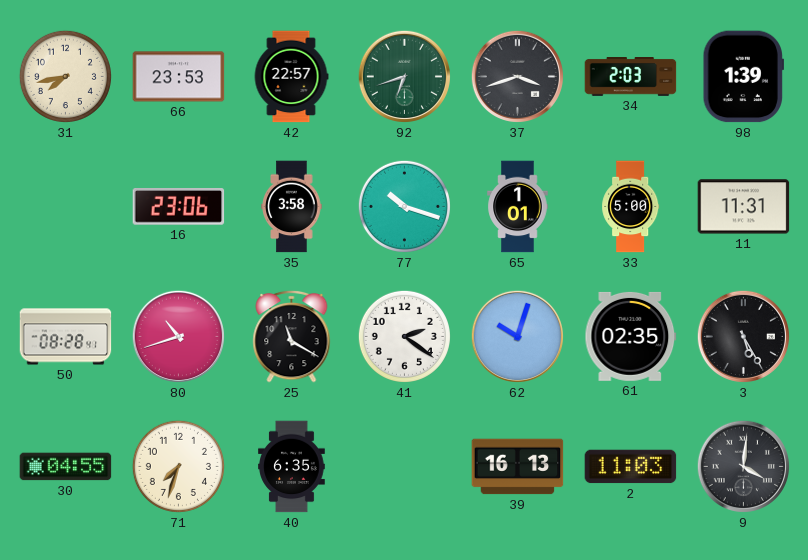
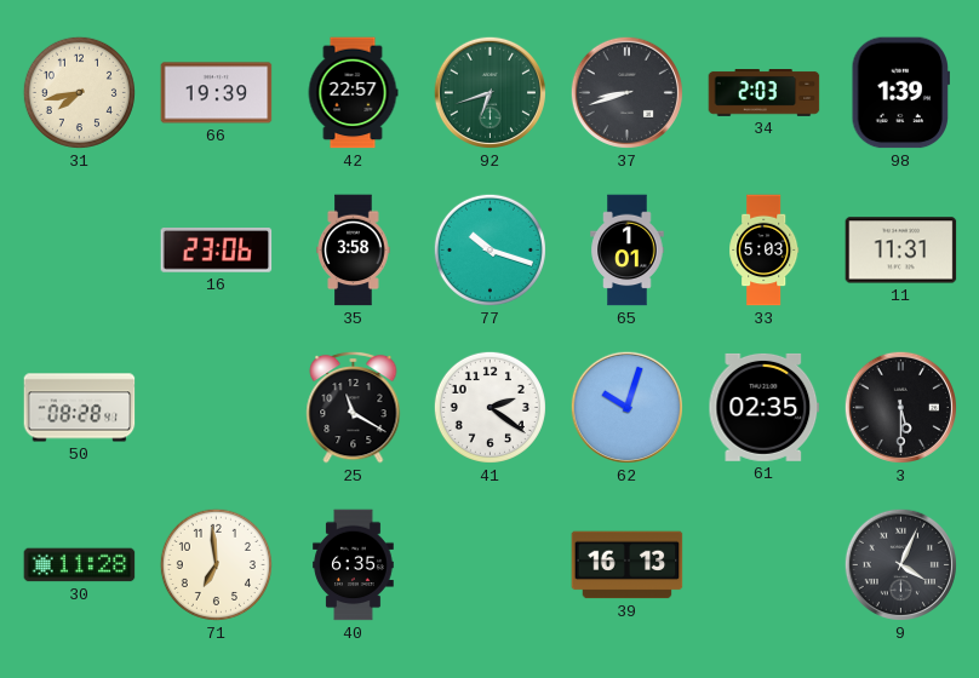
66: 23:53 -> 19:39
37: 3:42 -> 8:42
33: 5:00 -> 5:03
80: 10:42 -> none
3: 5:25 -> 5:30
30: 04:55 -> 11:28
71: 7:33 -> 6:59
2: 11:03 -> none
9: 4:01 -> 4:04
